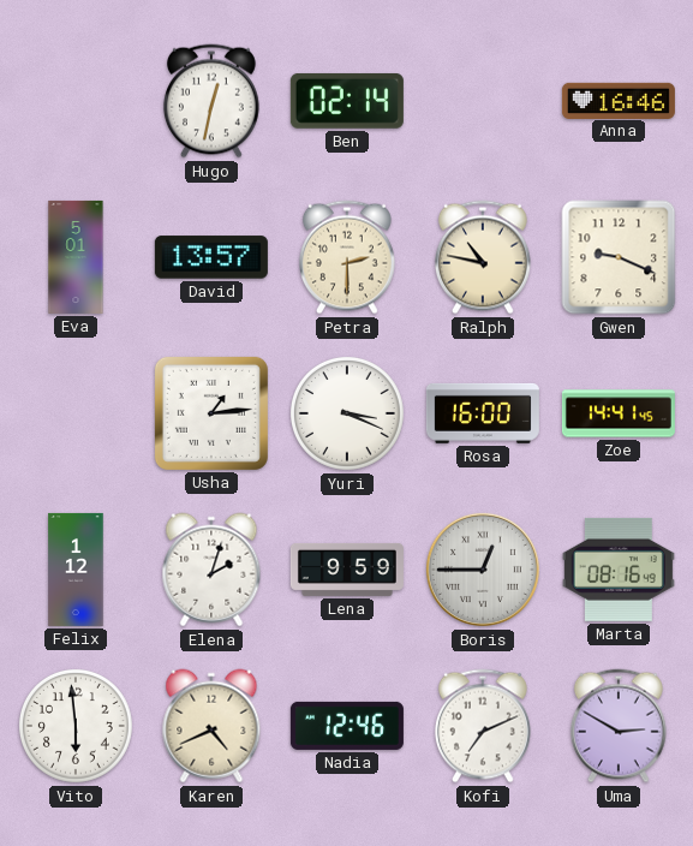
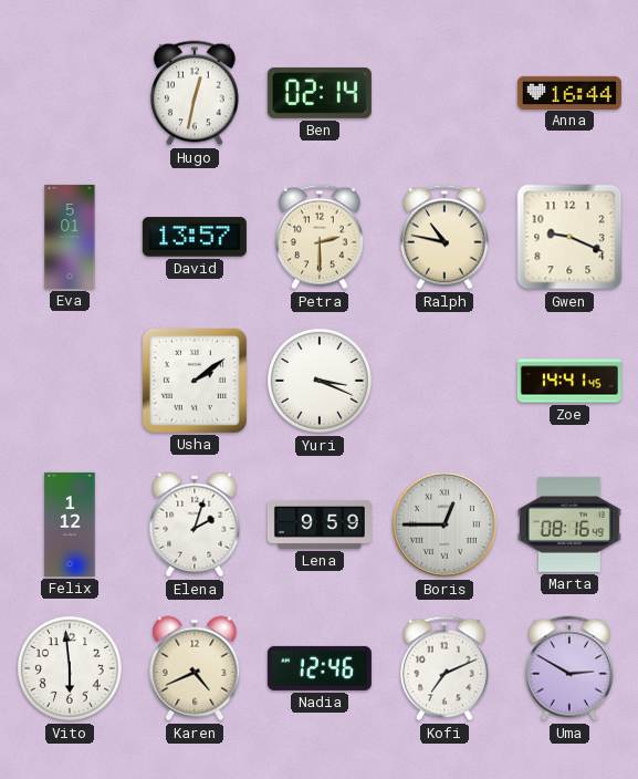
Anna: 16:46 -> 16:44
Usha: 1:14 -> 2:09
Rosa: 16:00 -> none
